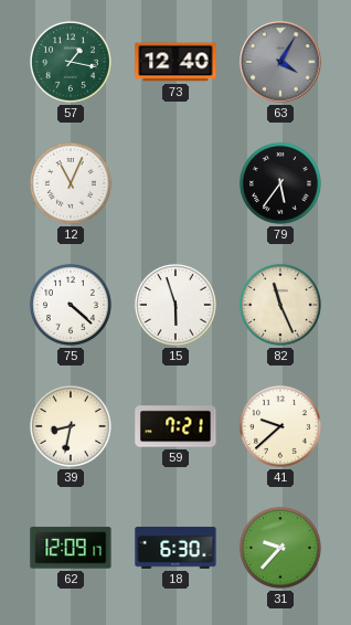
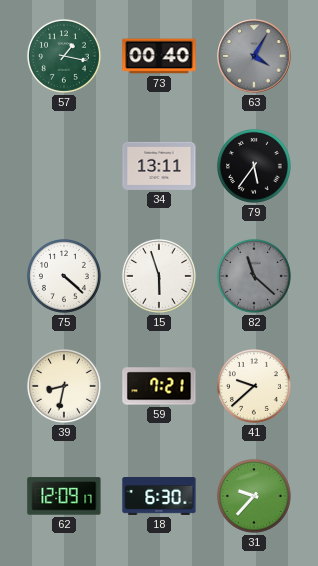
73: 12:40 -> 00:40
12: 11:04 -> none
34: none -> 13:11
82: 11:26 -> 11:22
82 dial: cream -> grey
